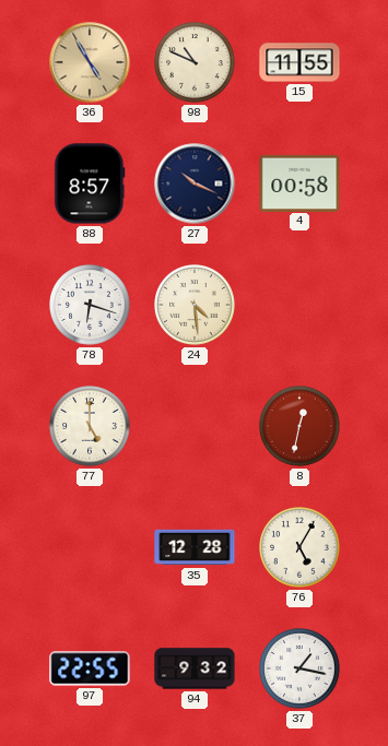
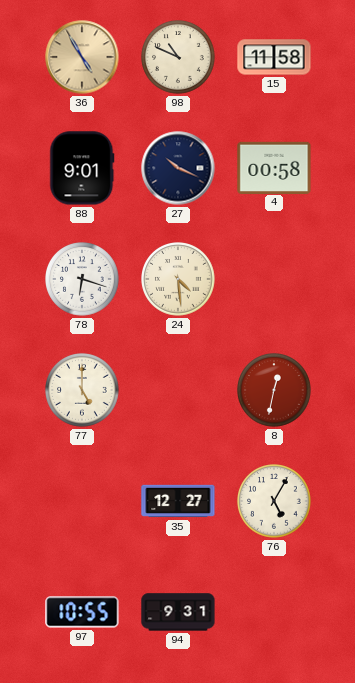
15: 11:55 -> 11:58
88: 8:57 -> 9:01
35: 12:28 -> 12:27
97: 22:55 -> 10:55
94: 9:32 -> 9:31
37: 1:17 -> none
